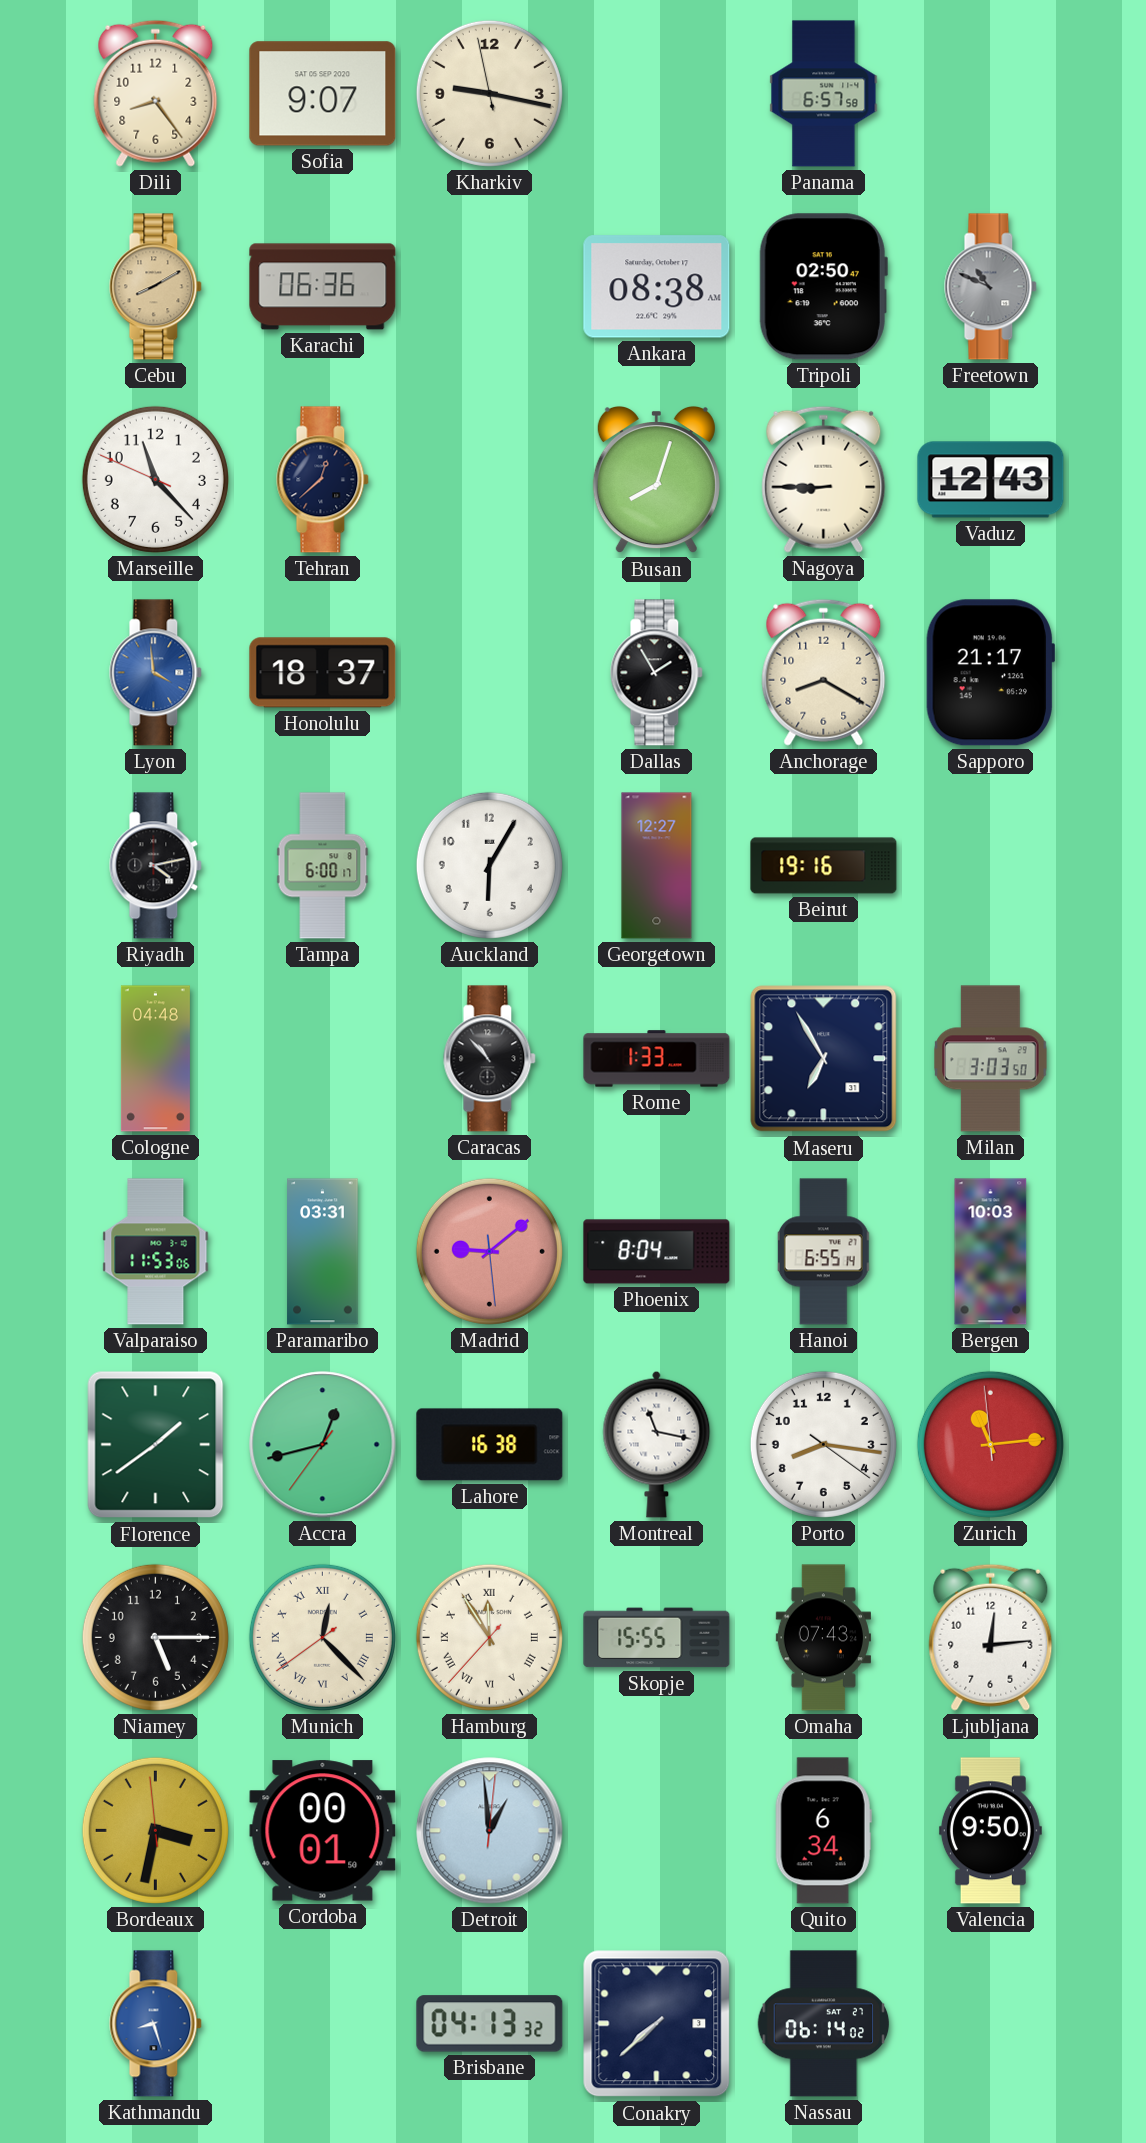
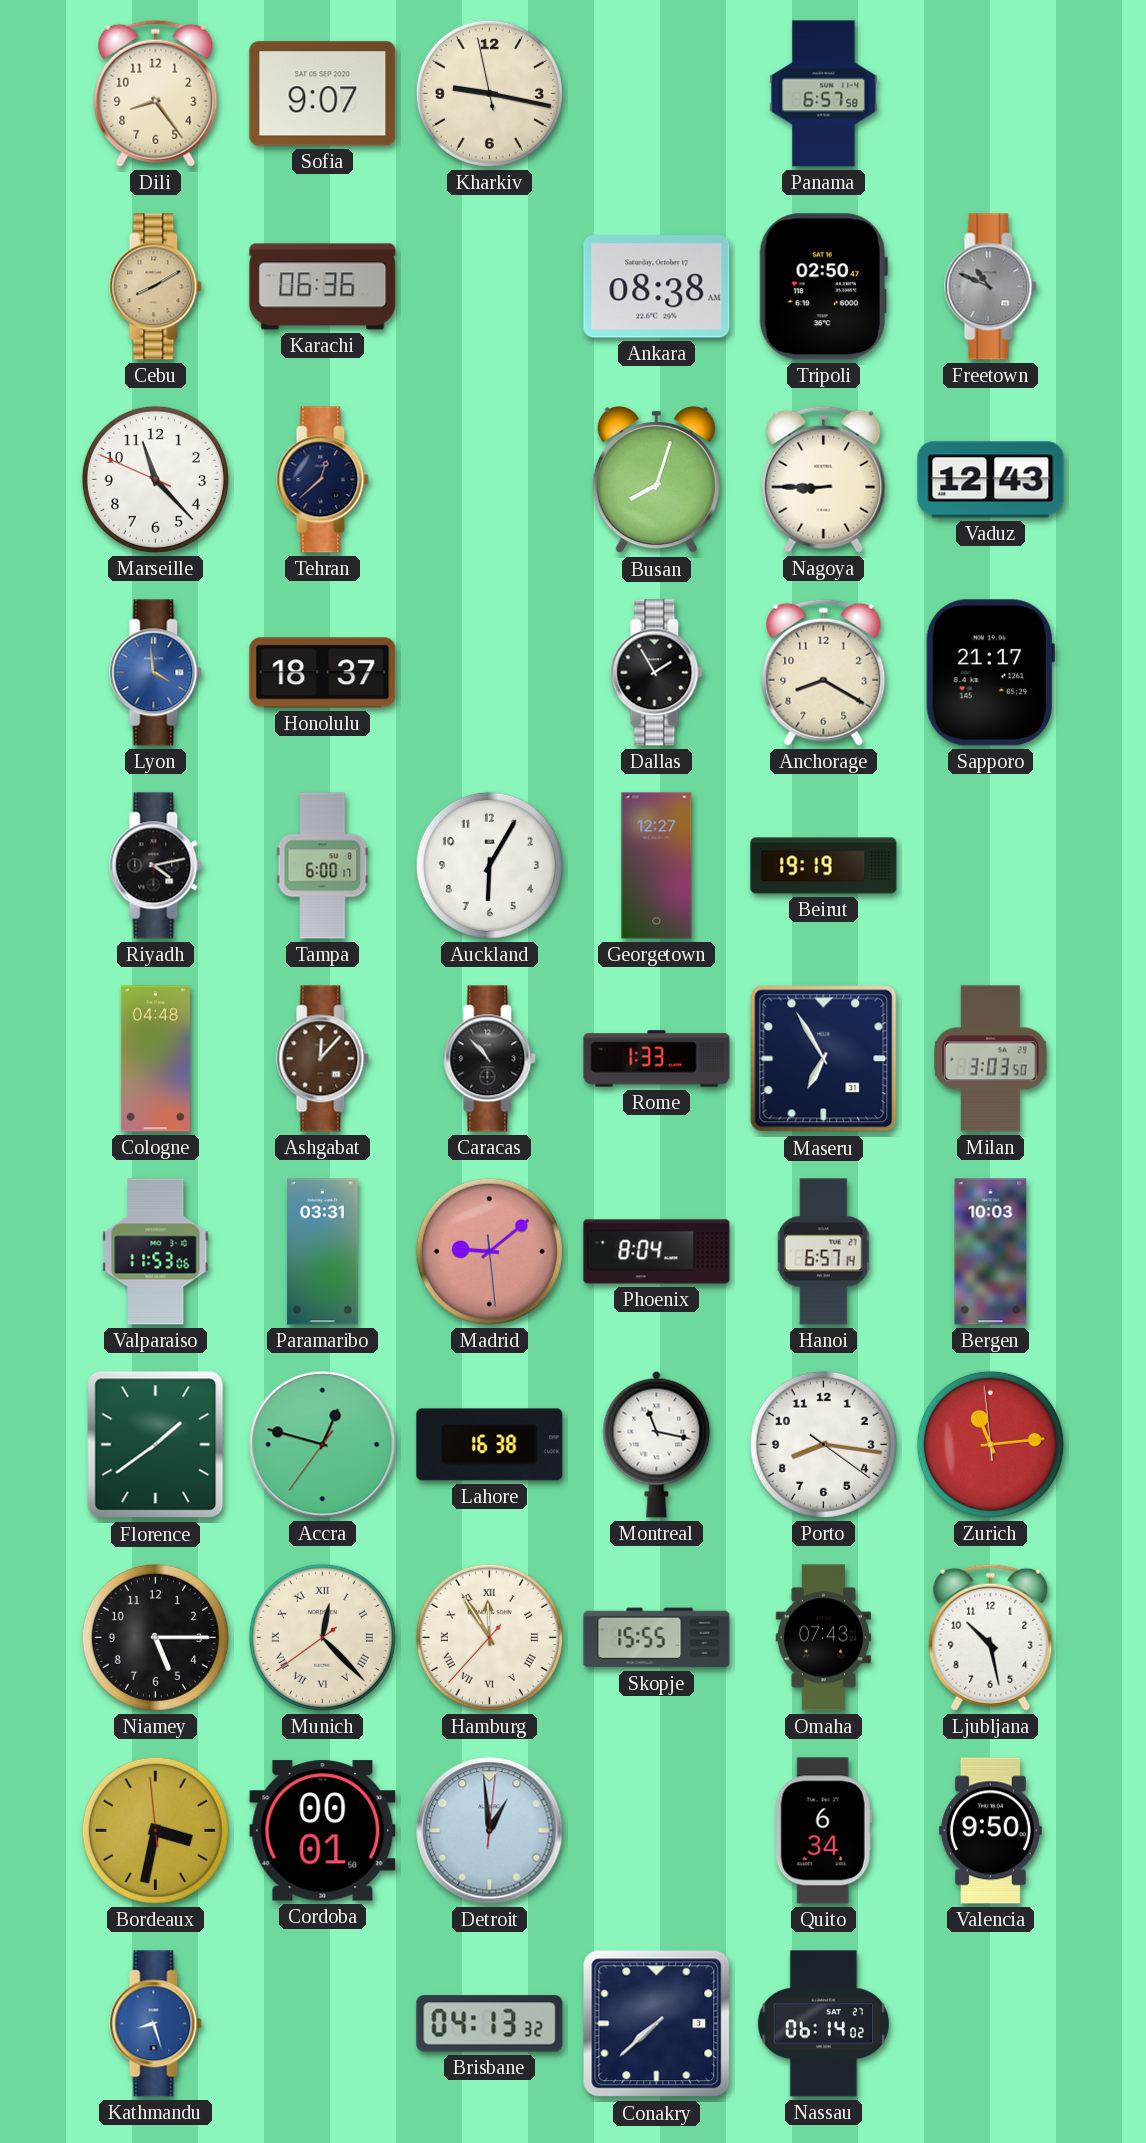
Beirut: 19:16 -> 19:19
Ashgabat: none -> 12:07
Hanoi: 6:55 -> 6:57
Accra: 12:42 -> 12:47
Ljubljana: 12:14 -> 10:28
